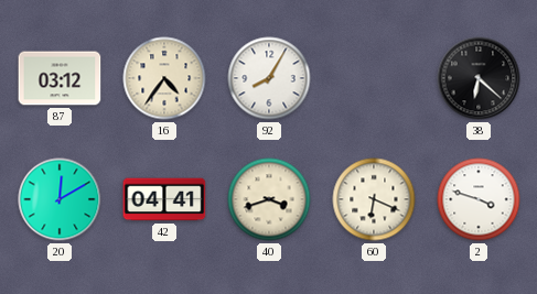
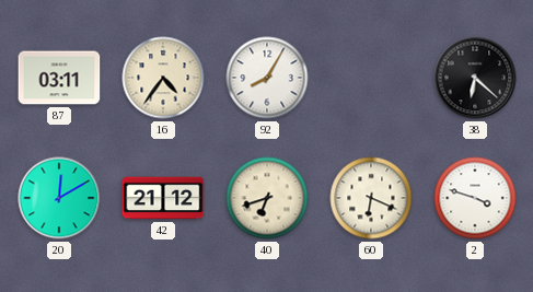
87: 03:12 -> 03:11
42: 04:41 -> 21:12
40: 3:42 -> 6:42
